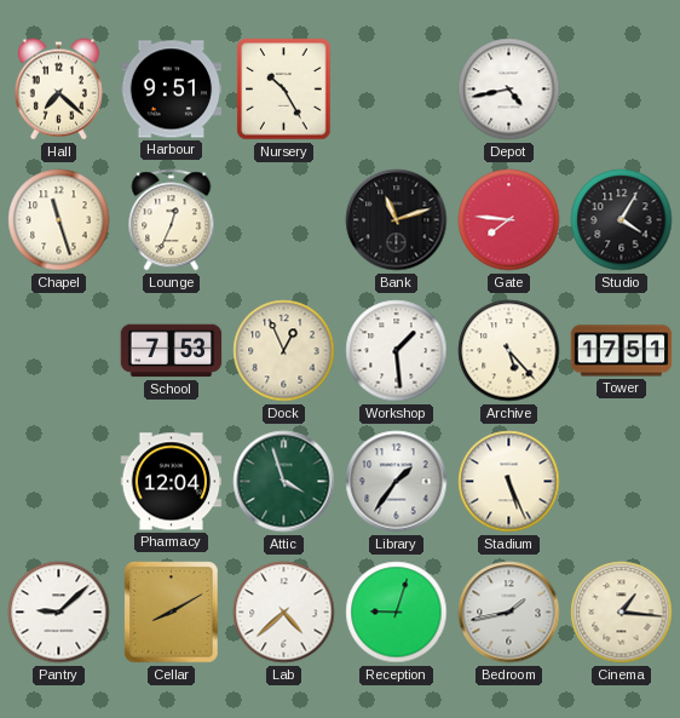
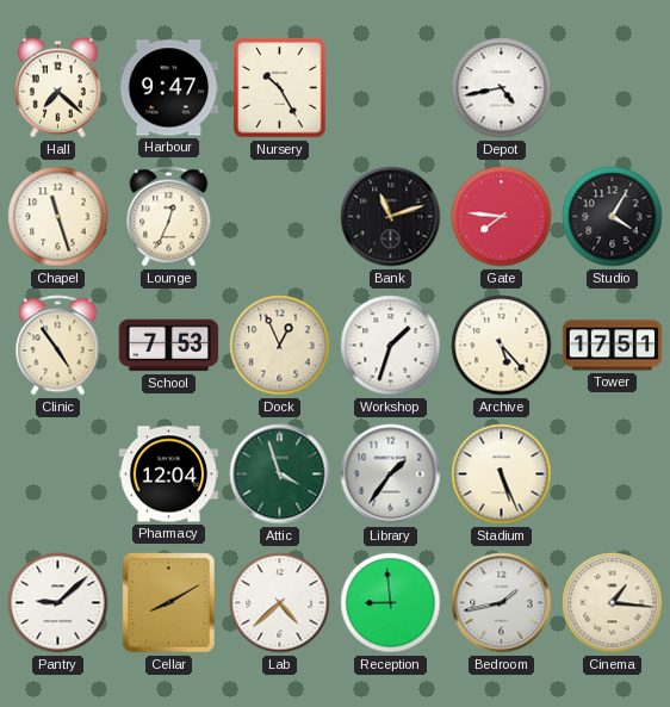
Harbour: 9:51 -> 9:47
Clinic: none -> 4:54
Workshop: 1:29 -> 1:33
Reception: 9:03 -> 8:59
